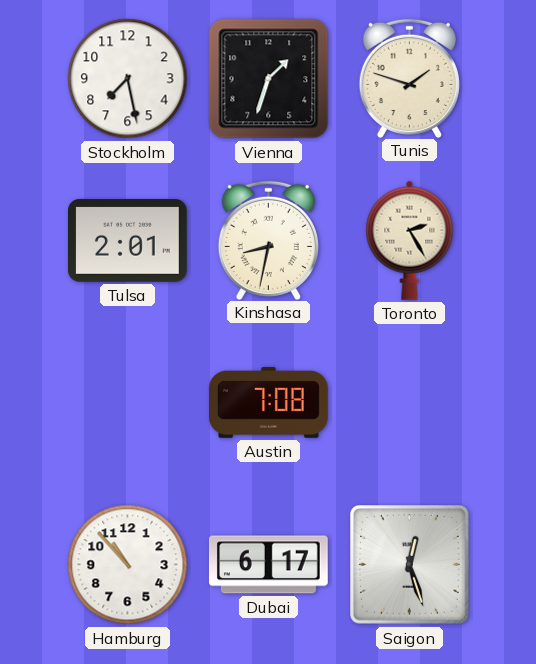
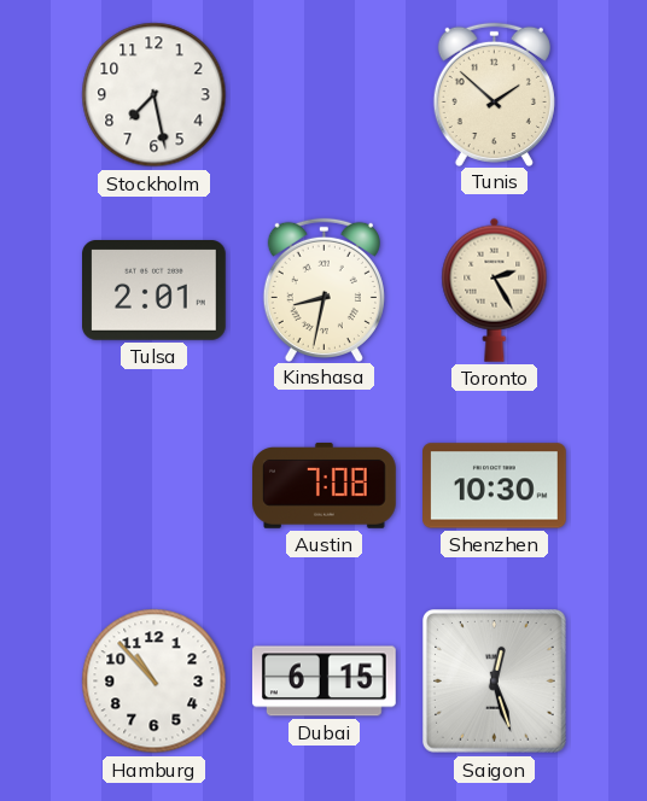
Vienna: 1:33 -> none
Tunis: 1:48 -> 1:52
Shenzhen: none -> 10:30
Dubai: 6:17 -> 6:15
